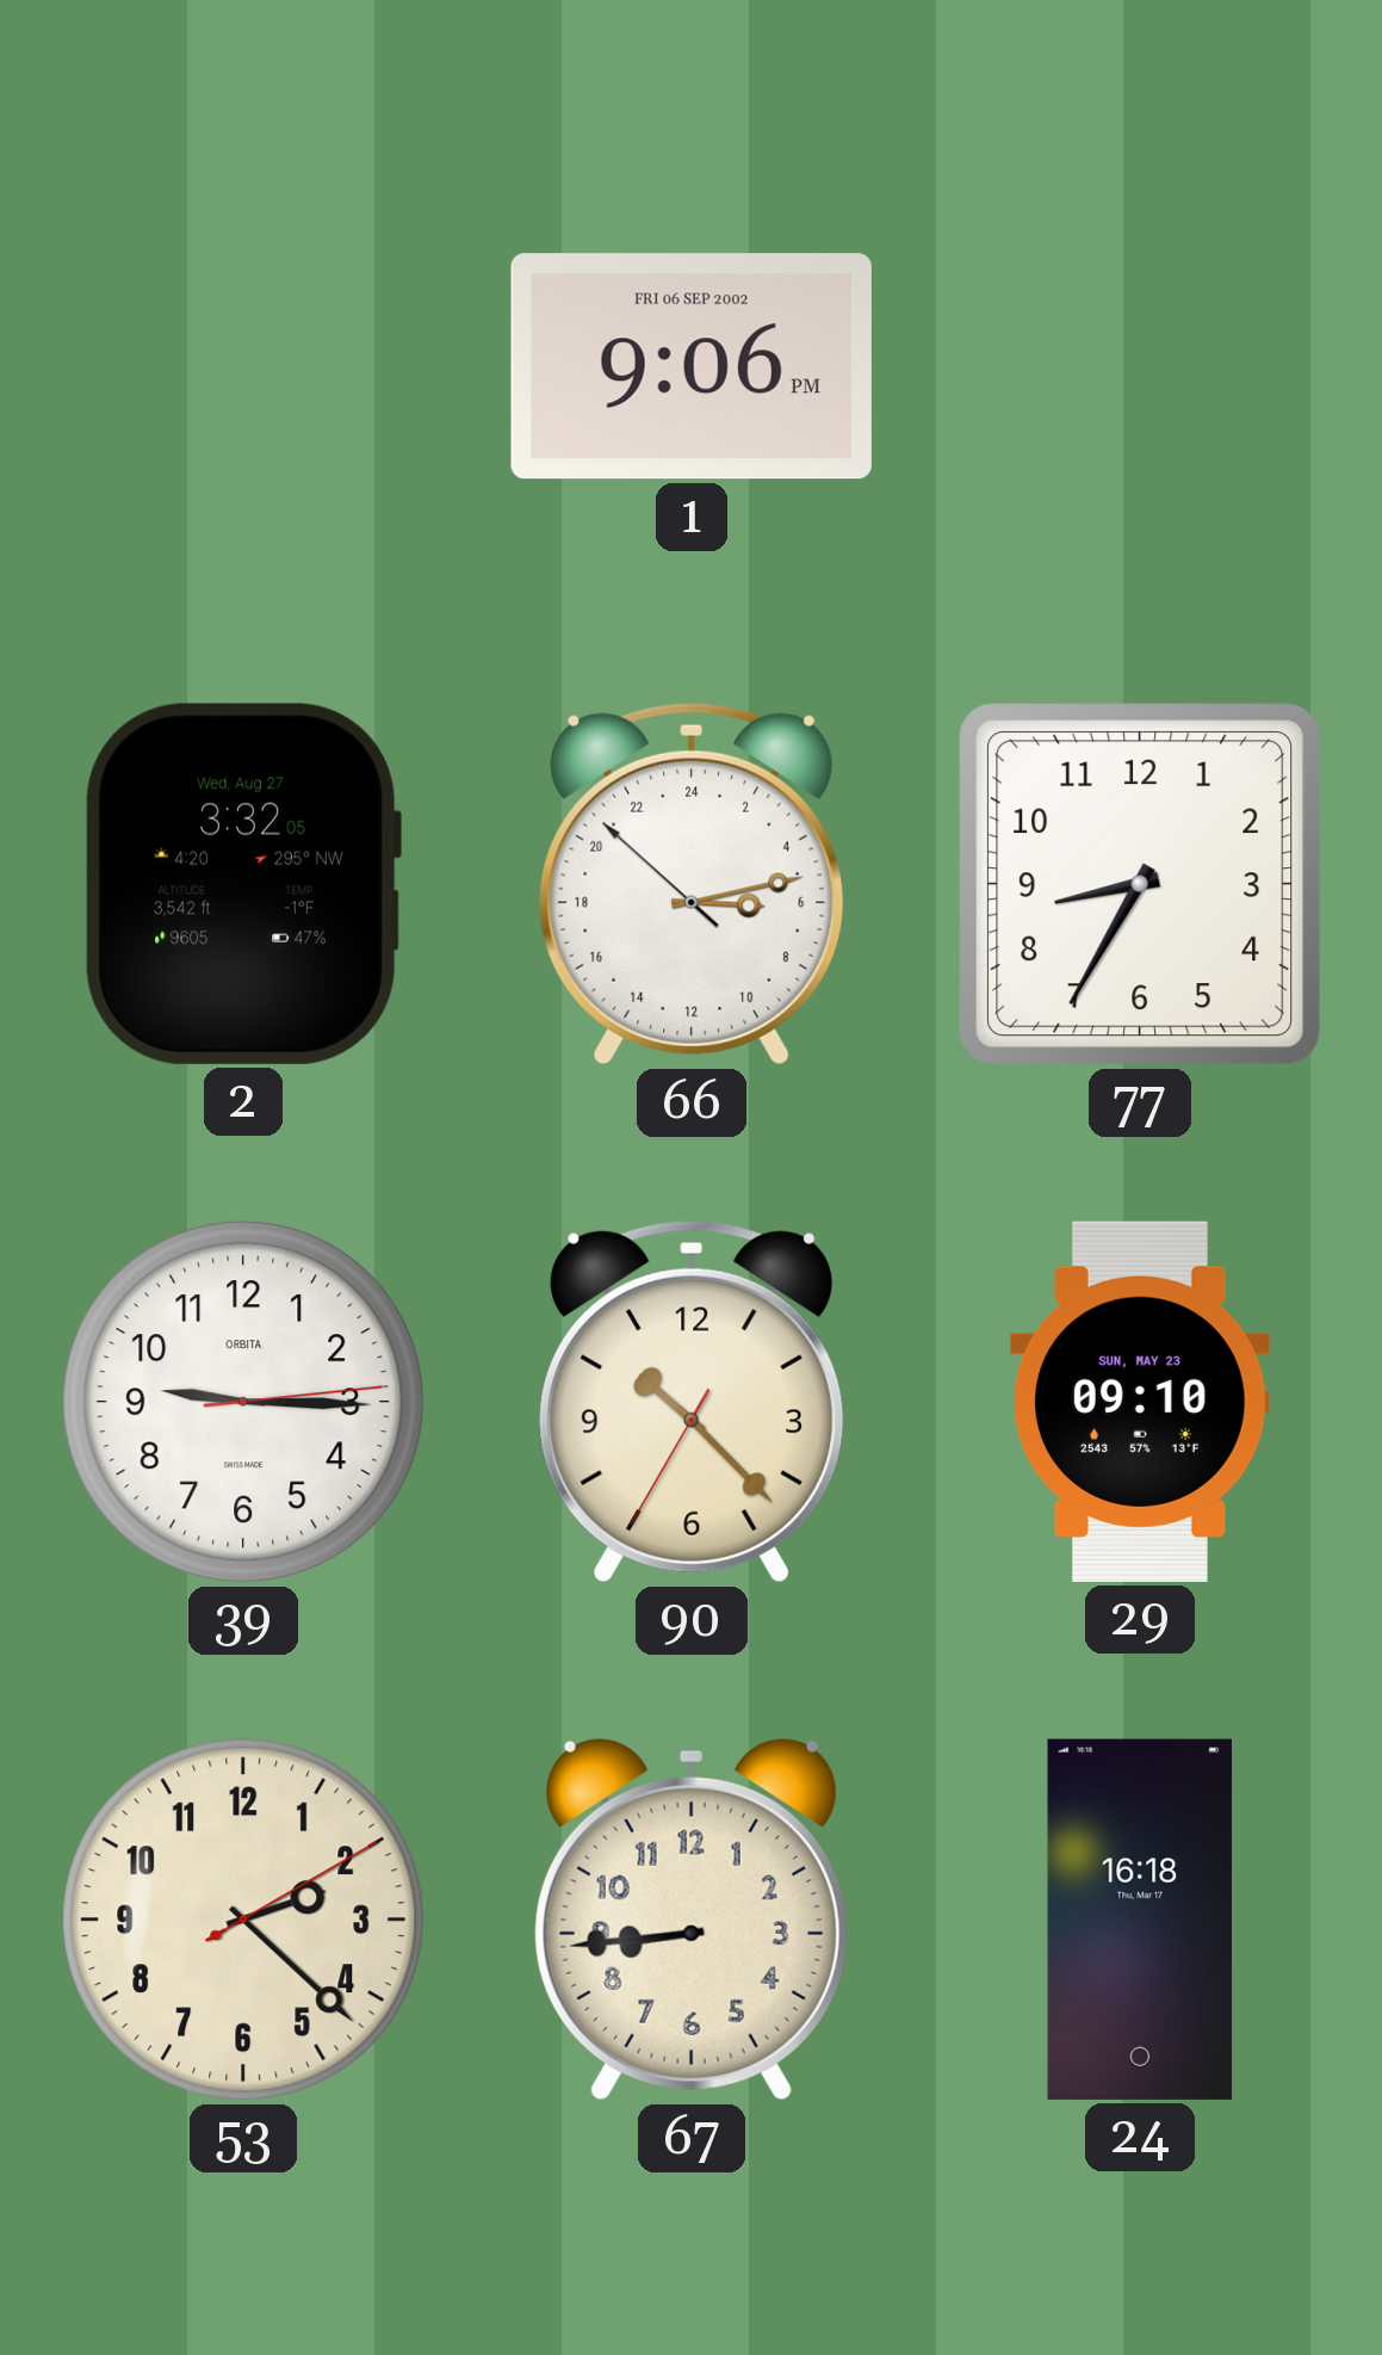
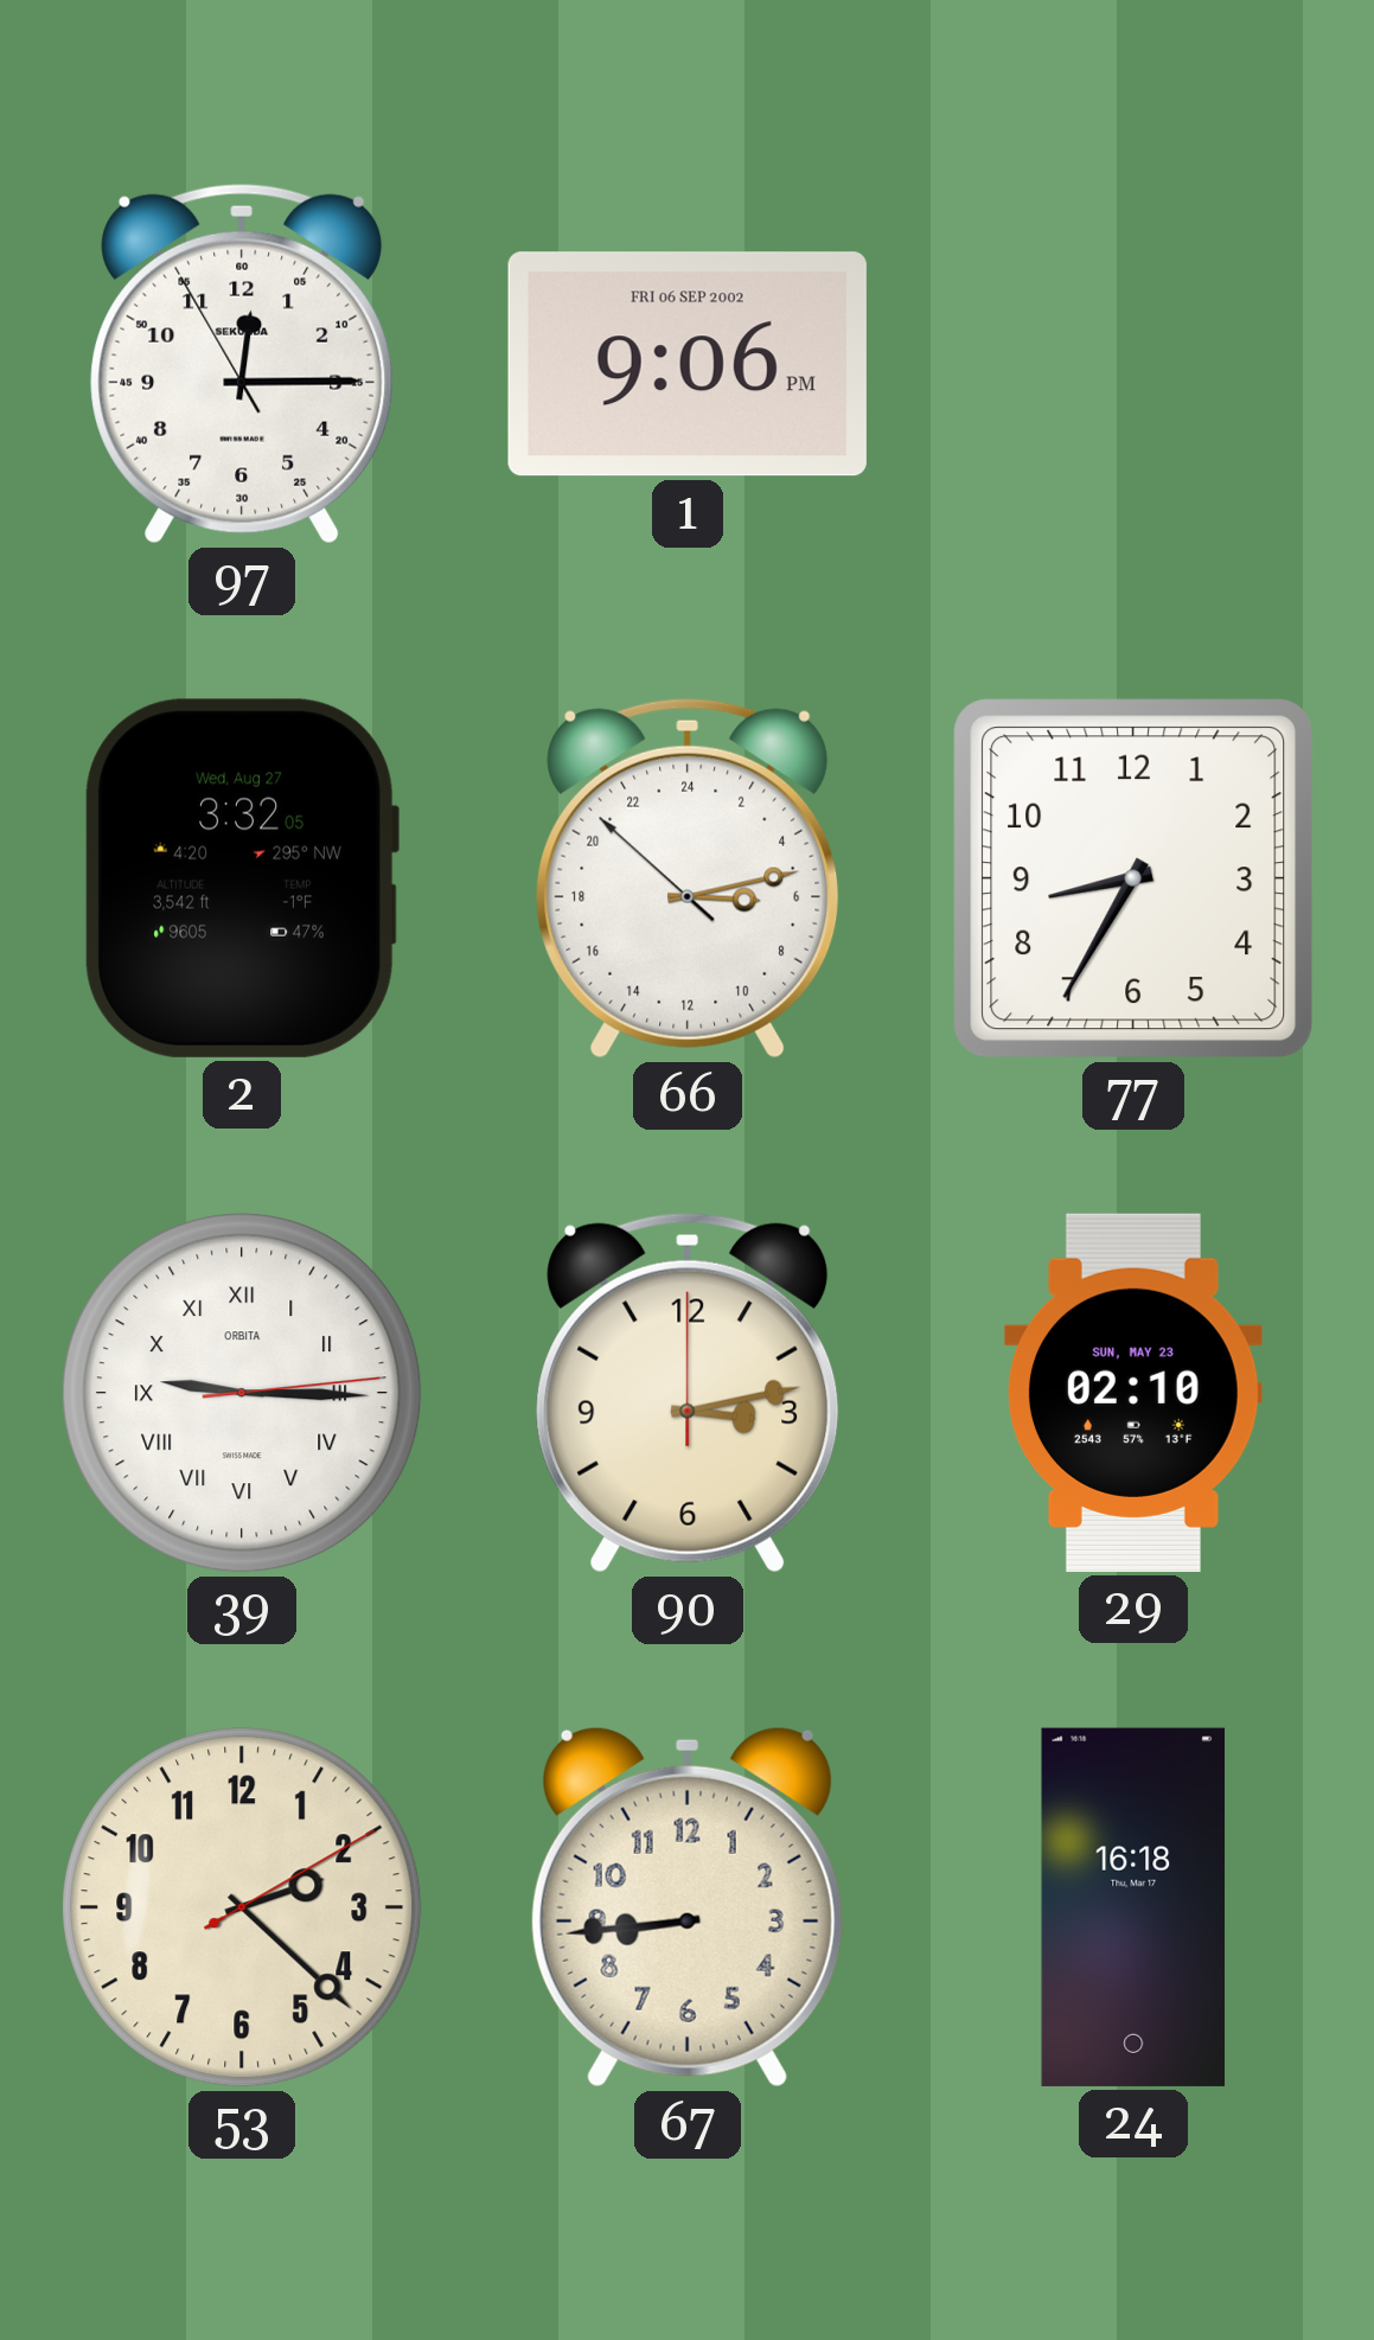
97: none -> 12:14
39 numerals: Arabic -> Roman
90: 10:22 -> 3:13
29: 09:10 -> 02:10
